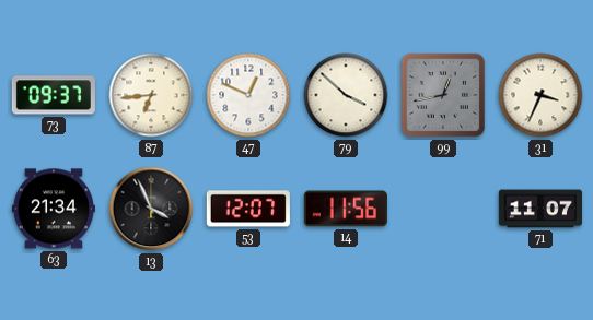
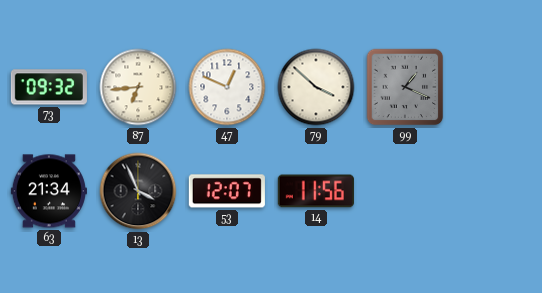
73: 09:37 -> 09:32
99: 12:43 -> 1:19
31: 3:34 -> none
71: 11:07 -> none
